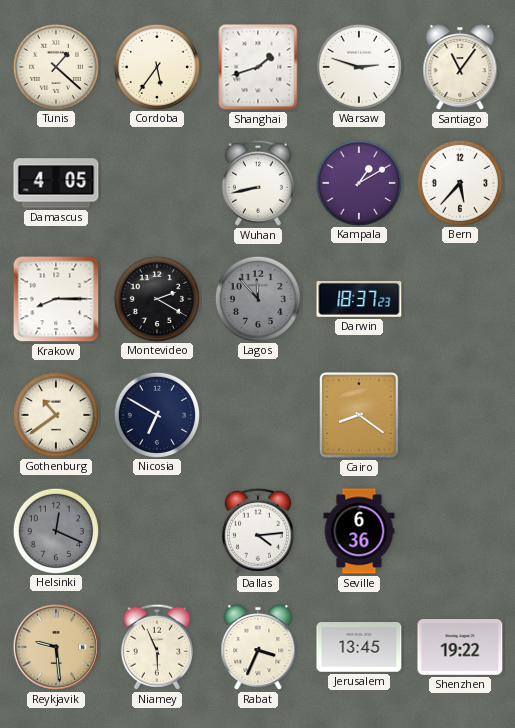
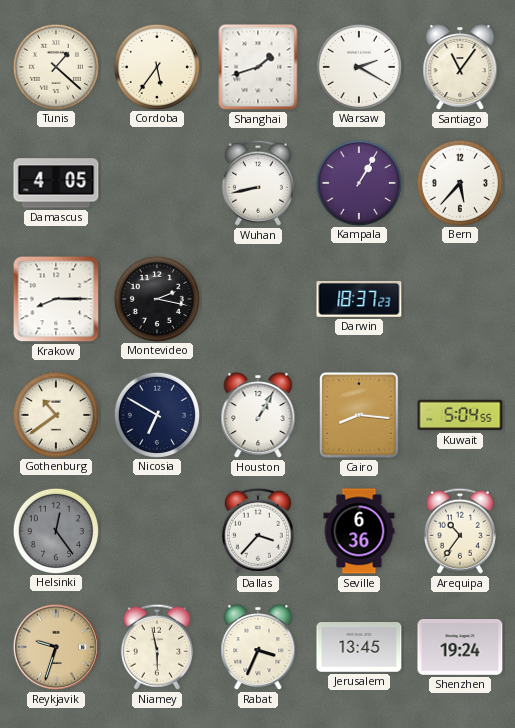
Warsaw: 2:48 -> 2:20
Kampala: 1:10 -> 1:05
Montevideo: 2:20 -> 2:17
Lagos: 11:53 -> none
Houston: none -> 1:05
Cairo: 8:21 -> 8:16
Kuwait: none -> 5:04
Helsinki: 12:19 -> 12:24
Dallas: 4:14 -> 3:37
Arequipa: none -> 10:36
Reykjavik: 9:29 -> 9:33
Niamey: 5:56 -> 5:58
Shenzhen: 19:22 -> 19:24
